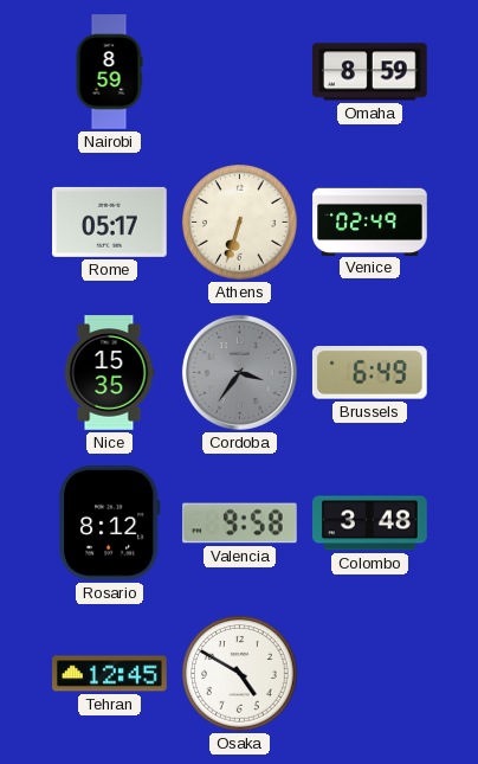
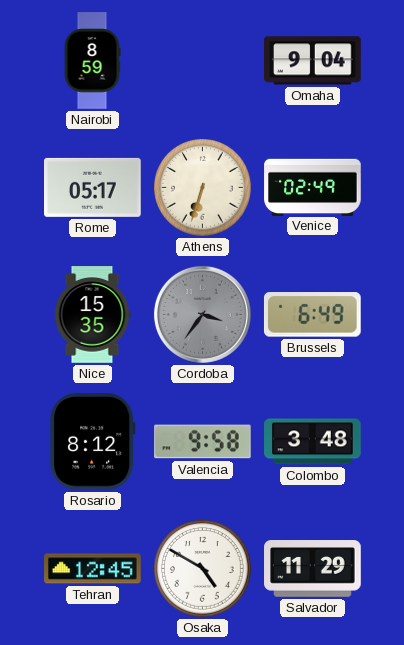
Omaha: 8:59 -> 9:04
Salvador: none -> 11:29
